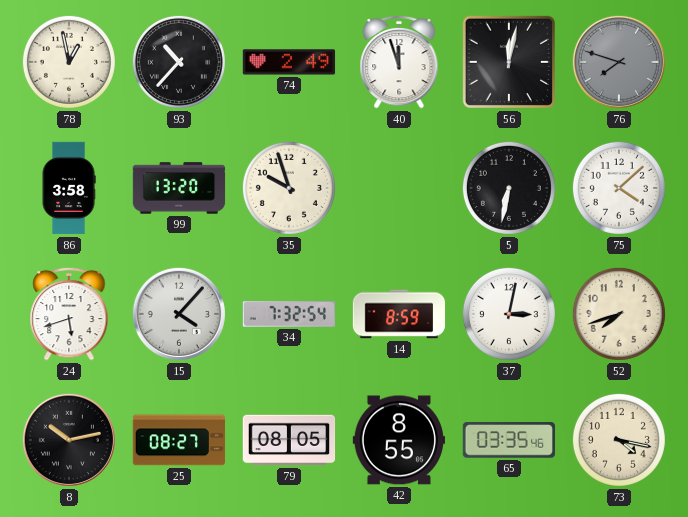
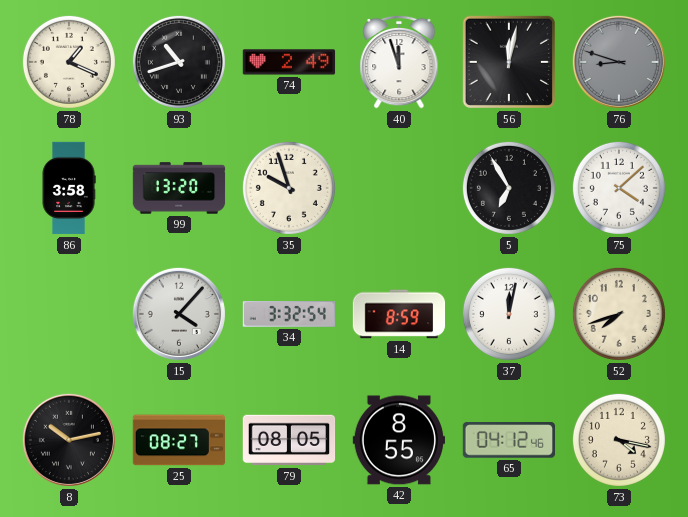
78: 12:58 -> 1:19
93: 10:37 -> 10:42
76: 7:48 -> 8:48
5: 6:32 -> 6:55
24: 5:42 -> none
34: 7:32 -> 3:32
37: 3:02 -> 12:02
65: 03:35 -> 04:12
